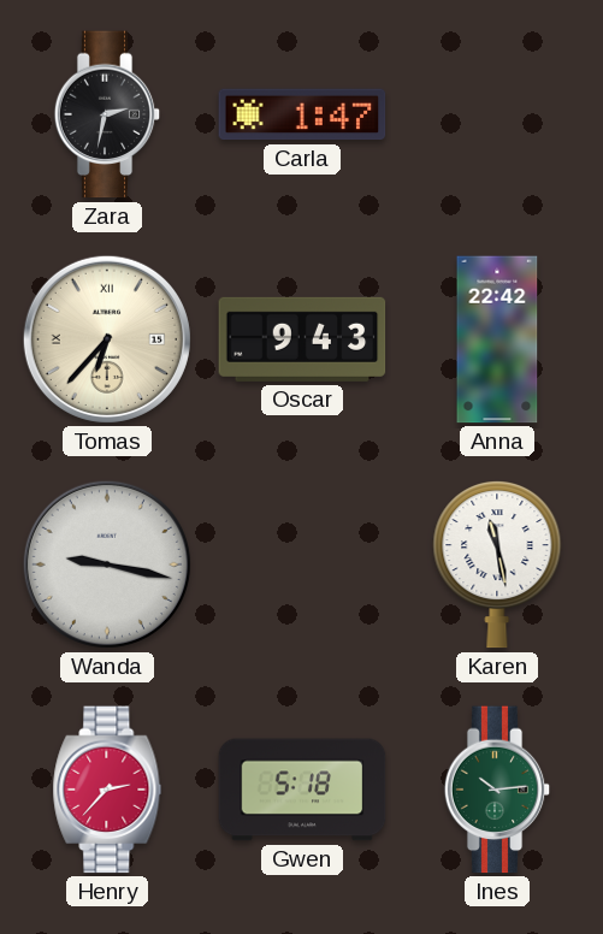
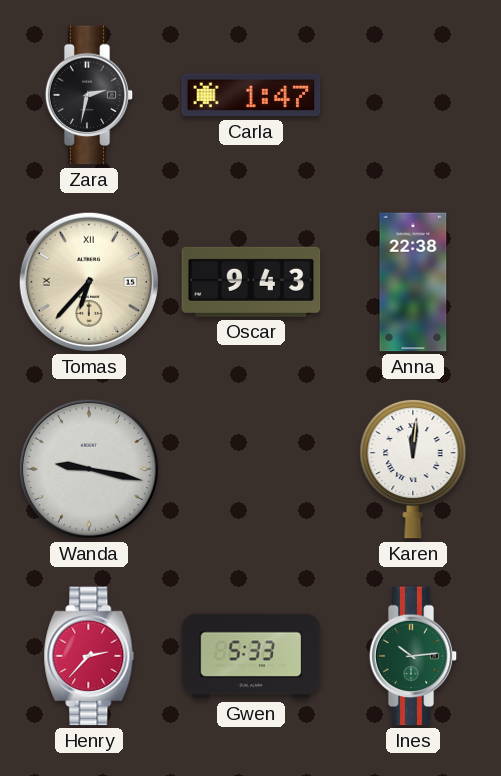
Anna: 22:42 -> 22:38
Karen: 11:28 -> 12:01
Gwen: 5:18 -> 5:33
